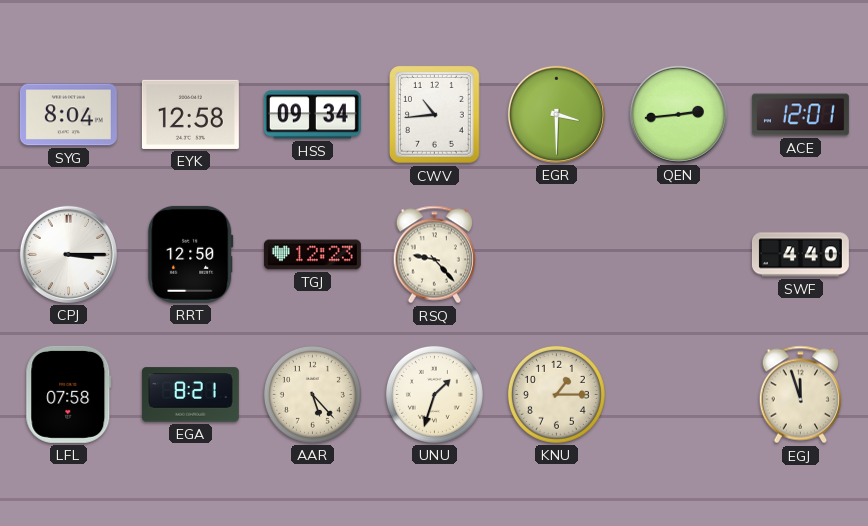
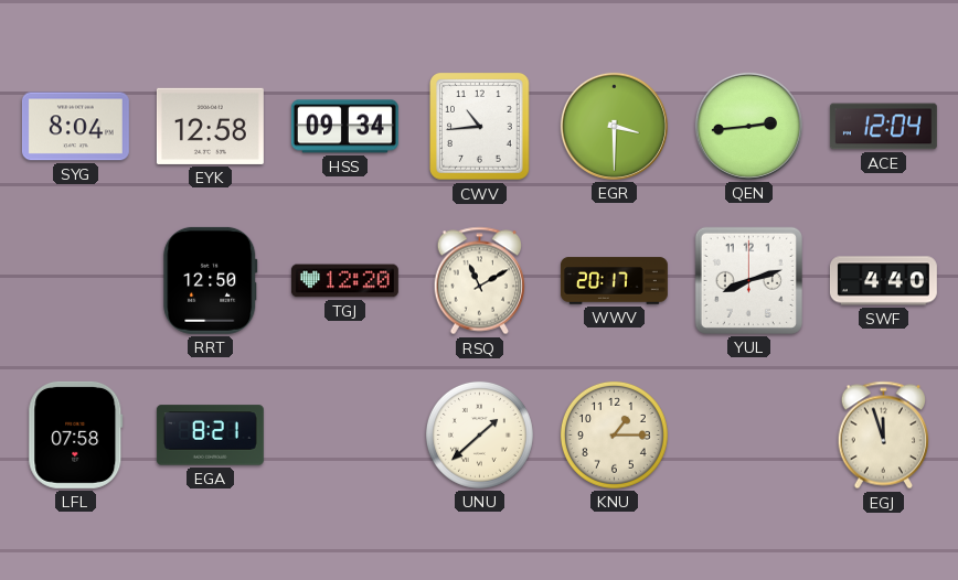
ACE: 12:01 -> 12:04
CPJ: 3:15 -> none
TGJ: 12:23 -> 12:20
RSQ: 9:23 -> 11:10
WWV: none -> 20:17
YUL: none -> 8:12
AAR: 5:23 -> none
UNU: 1:33 -> 1:38
